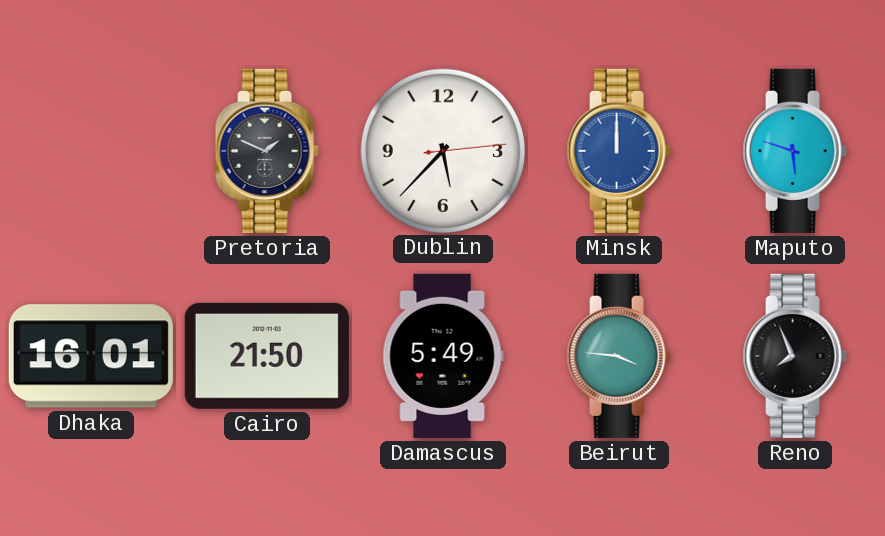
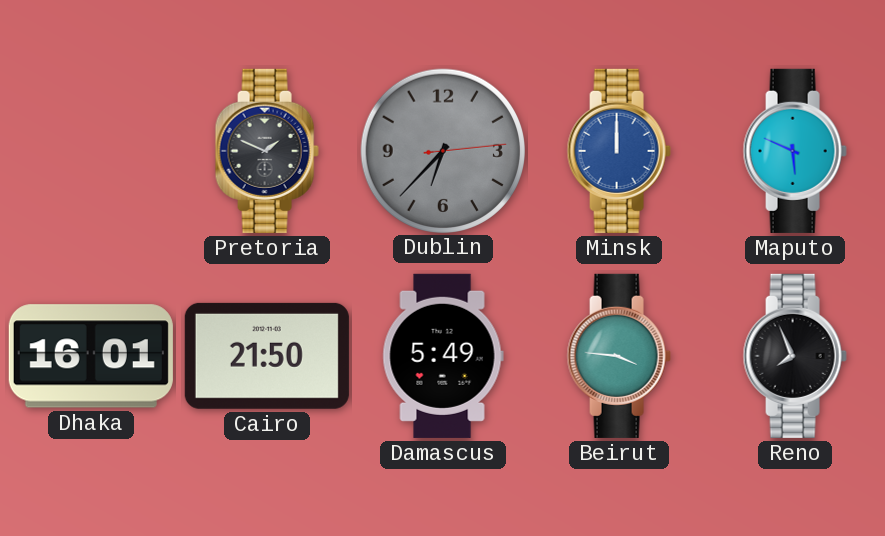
Dublin: 5:37 -> 6:37
Dublin dial: white -> grey
Maputo: 5:48 -> 5:49
